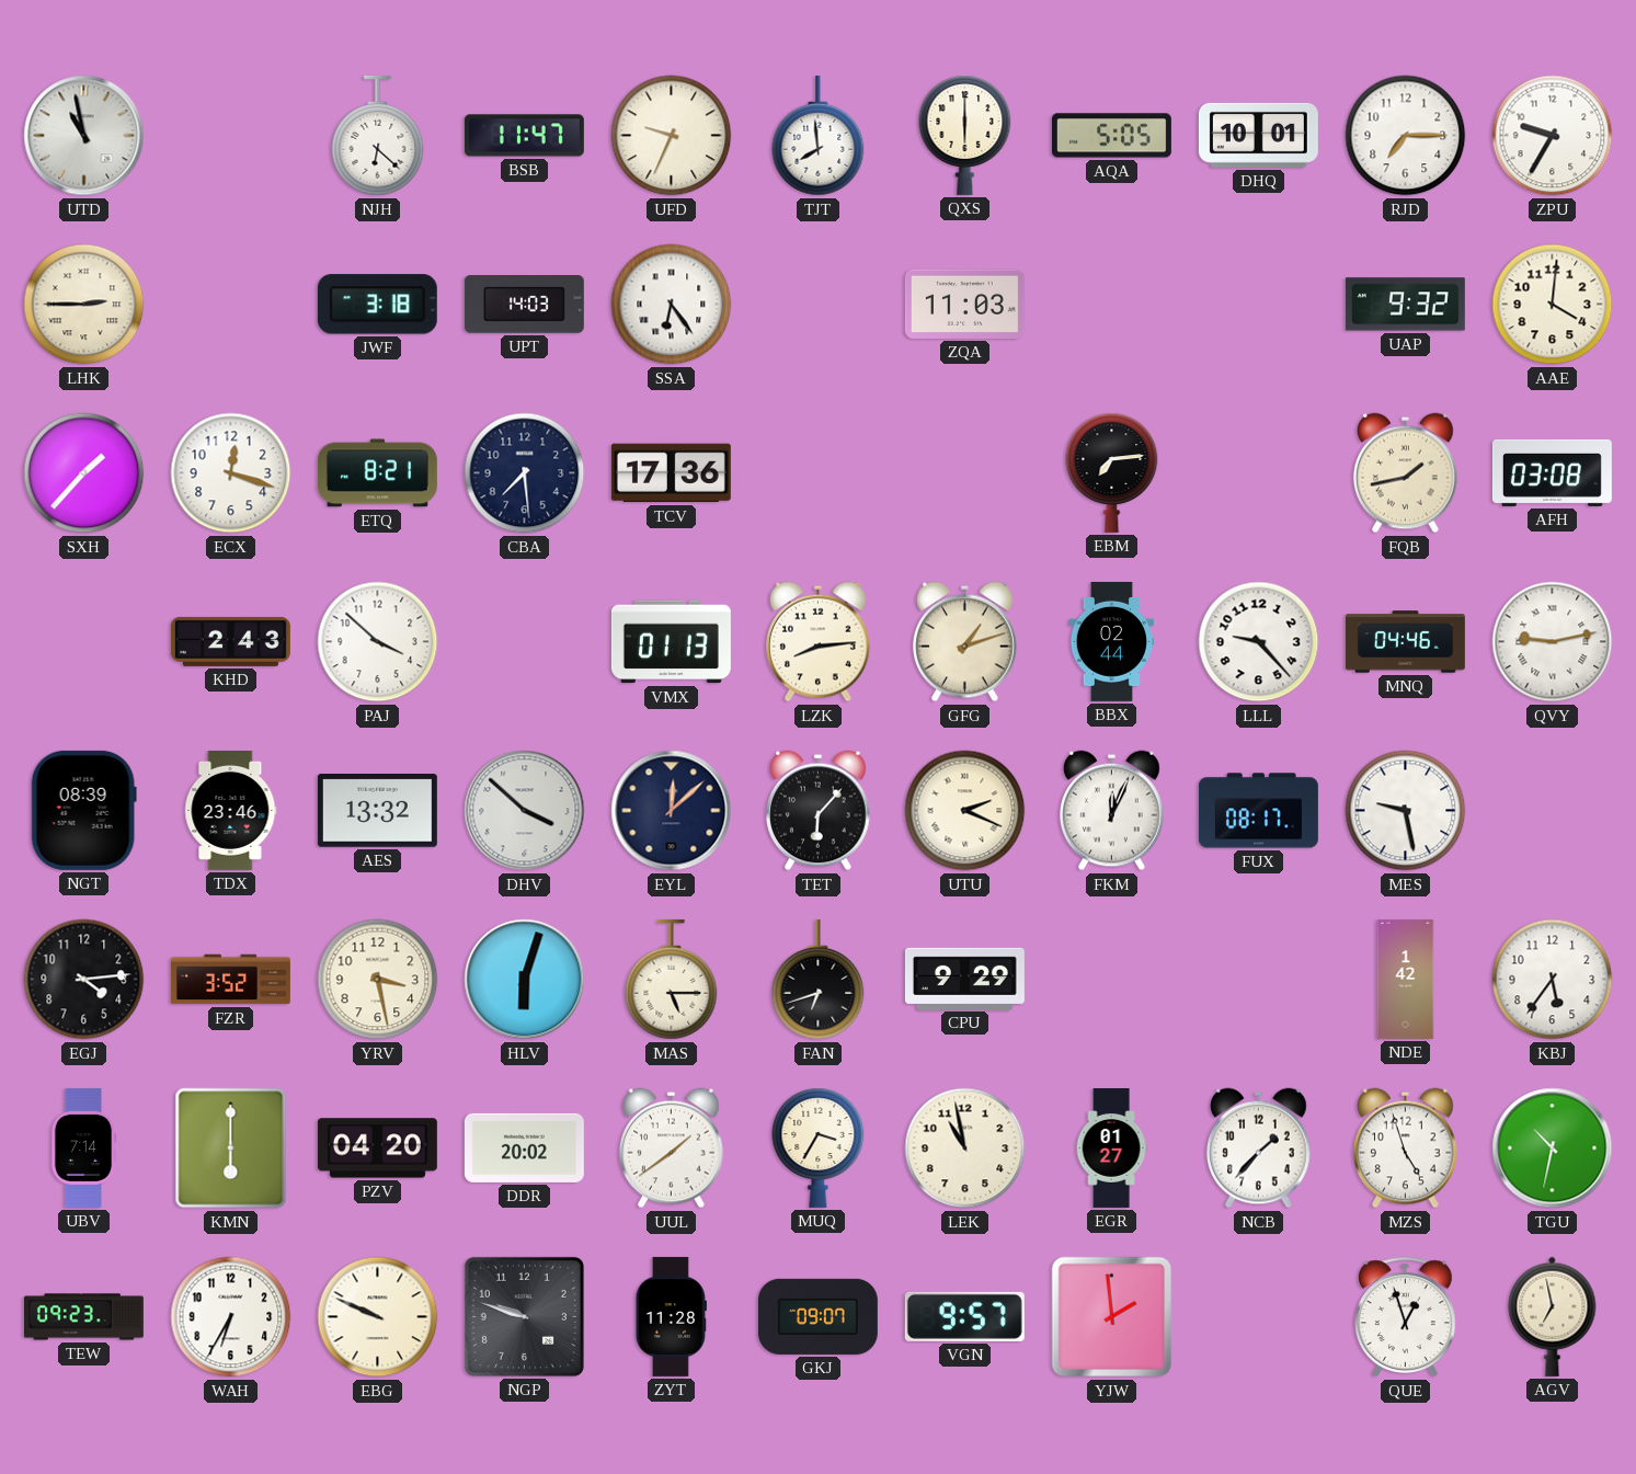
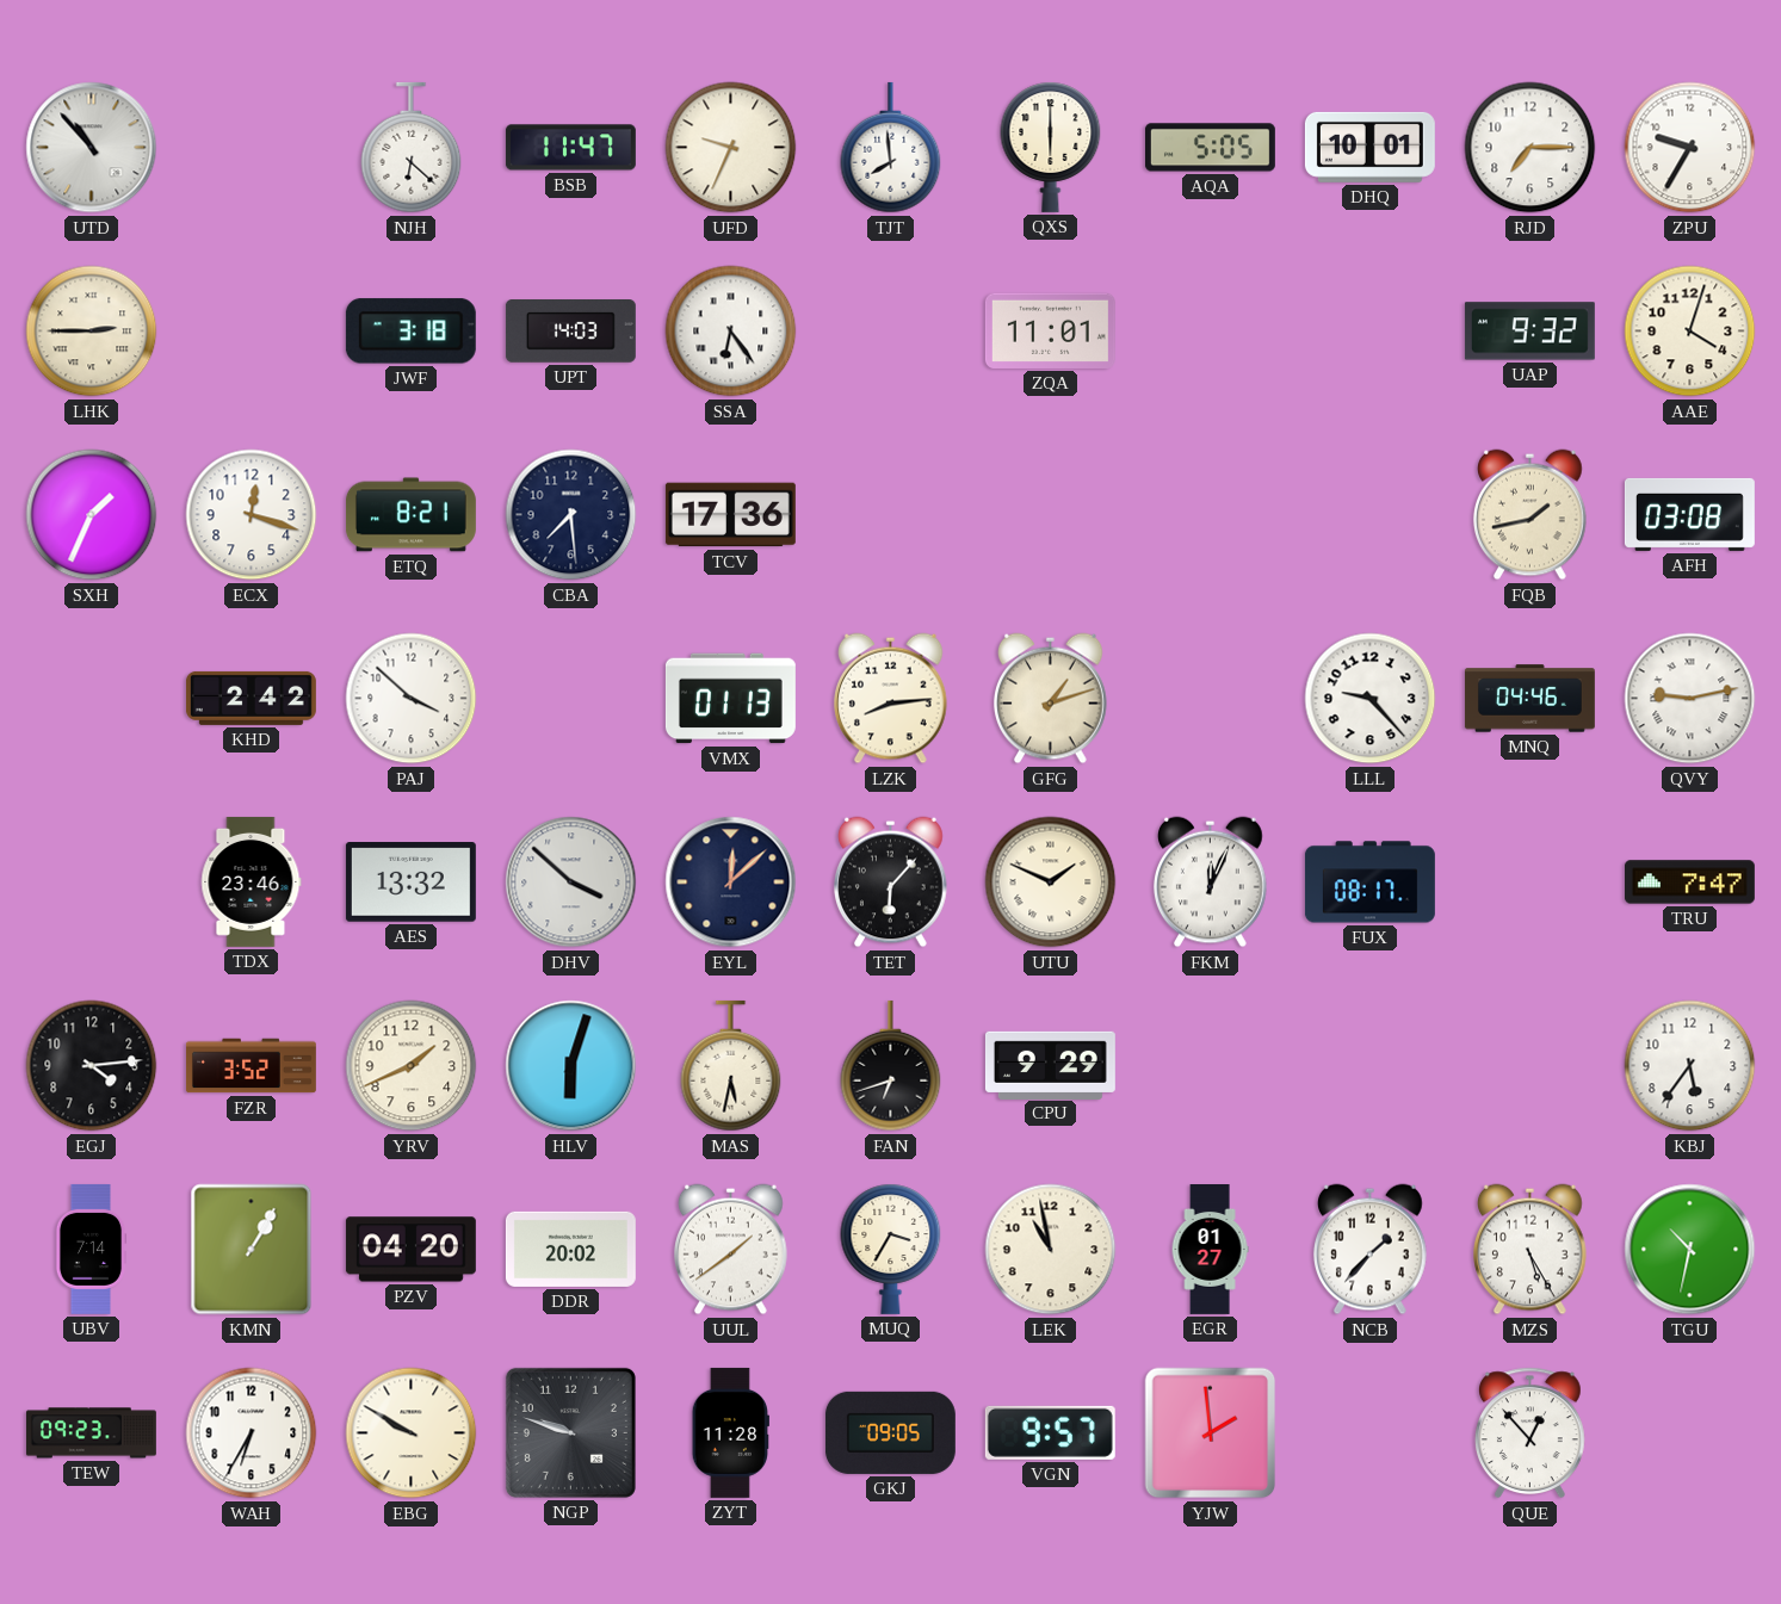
UTD: 10:58 -> 10:53
ZQA: 11:03 -> 11:01
AAE: 4:01 -> 4:03
SXH: 1:37 -> 1:34
EBM: 7:14 -> none
KHD: 2:43 -> 2:42
BBX: 02:44 -> none
NGT: 08:39 -> none
UTU: 2:19 -> 1:49
MES: 9:28 -> none
TRU: none -> 7:47
YRV: 3:28 -> 1:41
MAS: 5:15 -> 5:32
NDE: 1:42 -> none
KMN: 6:00 -> 1:05
MZS: 4:57 -> 5:25
EBG: 9:49 -> 9:50
GKJ: 09:07 -> 09:05
QUE: 12:57 -> 12:53
AGV: 6:58 -> none
